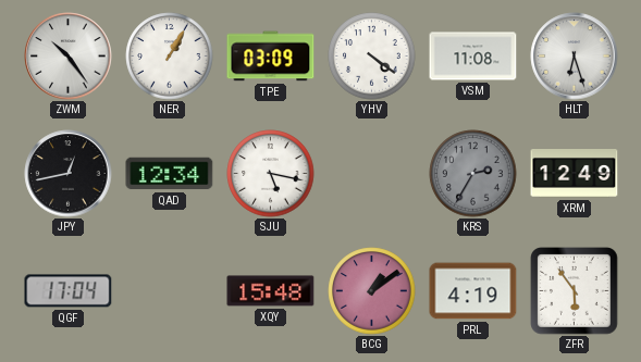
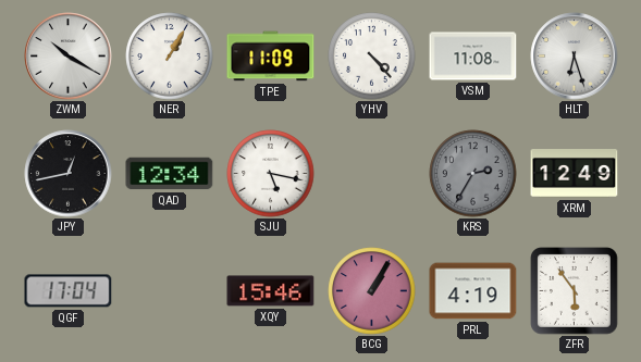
ZWM: 10:24 -> 10:20
TPE: 03:09 -> 11:09
YHV: 4:21 -> 4:23
XQY: 15:48 -> 15:46
BCG: 1:09 -> 1:05
